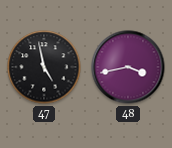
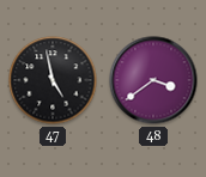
48: 3:43 -> 3:39
